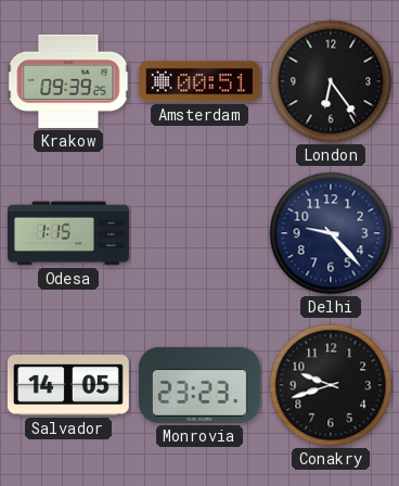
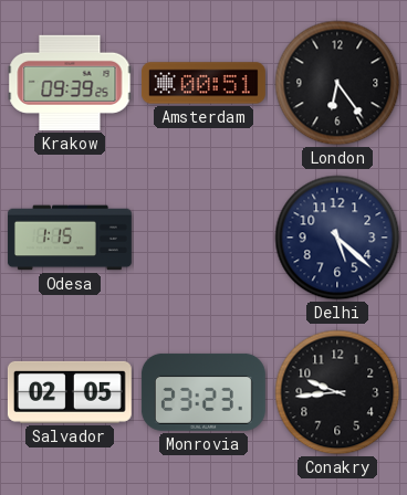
Delhi: 9:23 -> 5:22
Salvador: 14:05 -> 02:05
Conakry: 9:42 -> 9:44
